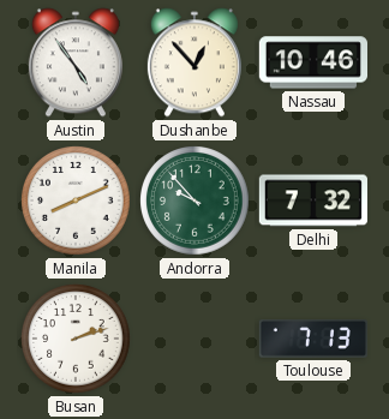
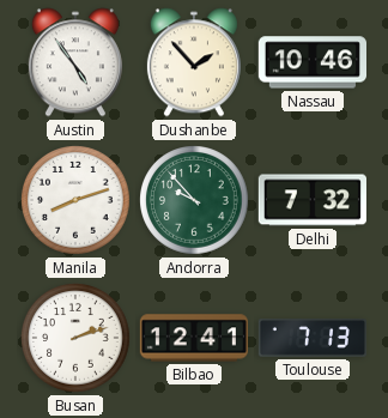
Dushanbe: 12:53 -> 1:53
Manila: 8:11 -> 8:12
Bilbao: none -> 12:41
